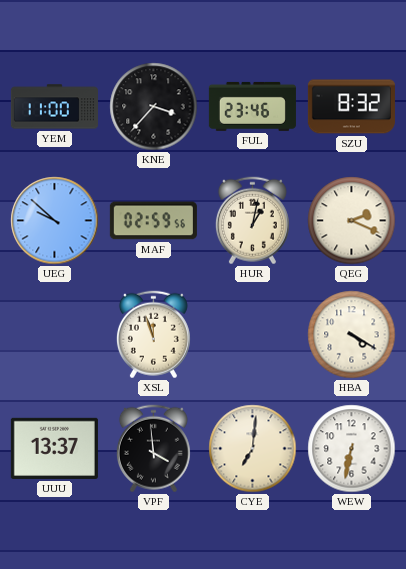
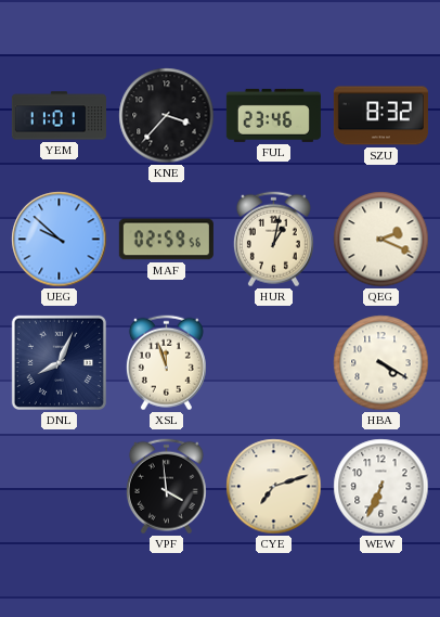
YEM: 11:00 -> 11:01
DNL: none -> 8:04
UUU: 13:37 -> none
CYE: 7:01 -> 7:12
WEW: 6:32 -> 6:34
